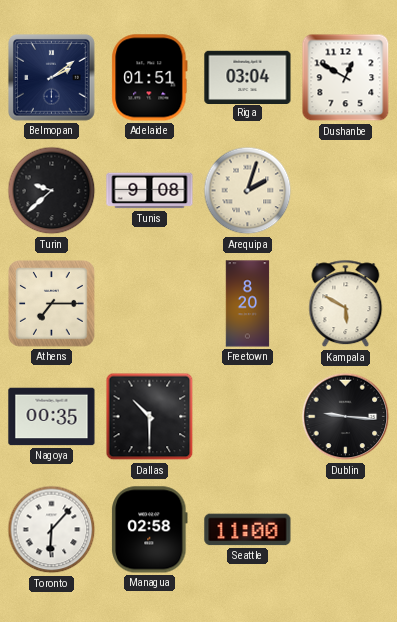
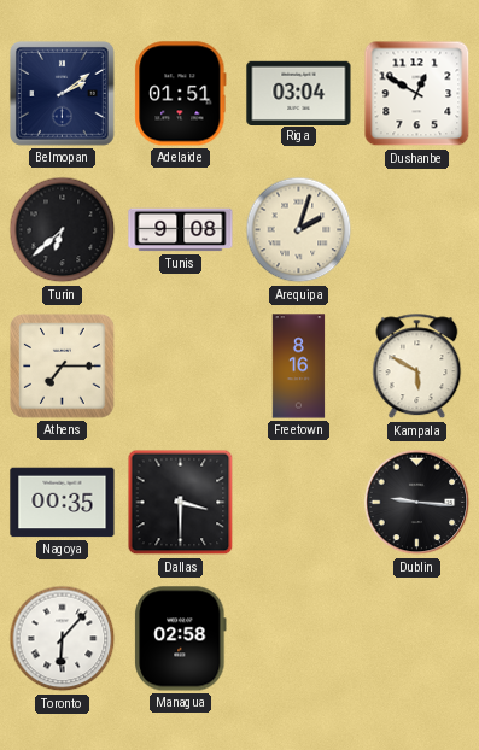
Turin: 9:38 -> 6:38
Freetown: 8:20 -> 8:16
Dallas: 10:30 -> 3:30
Seattle: 11:00 -> none
